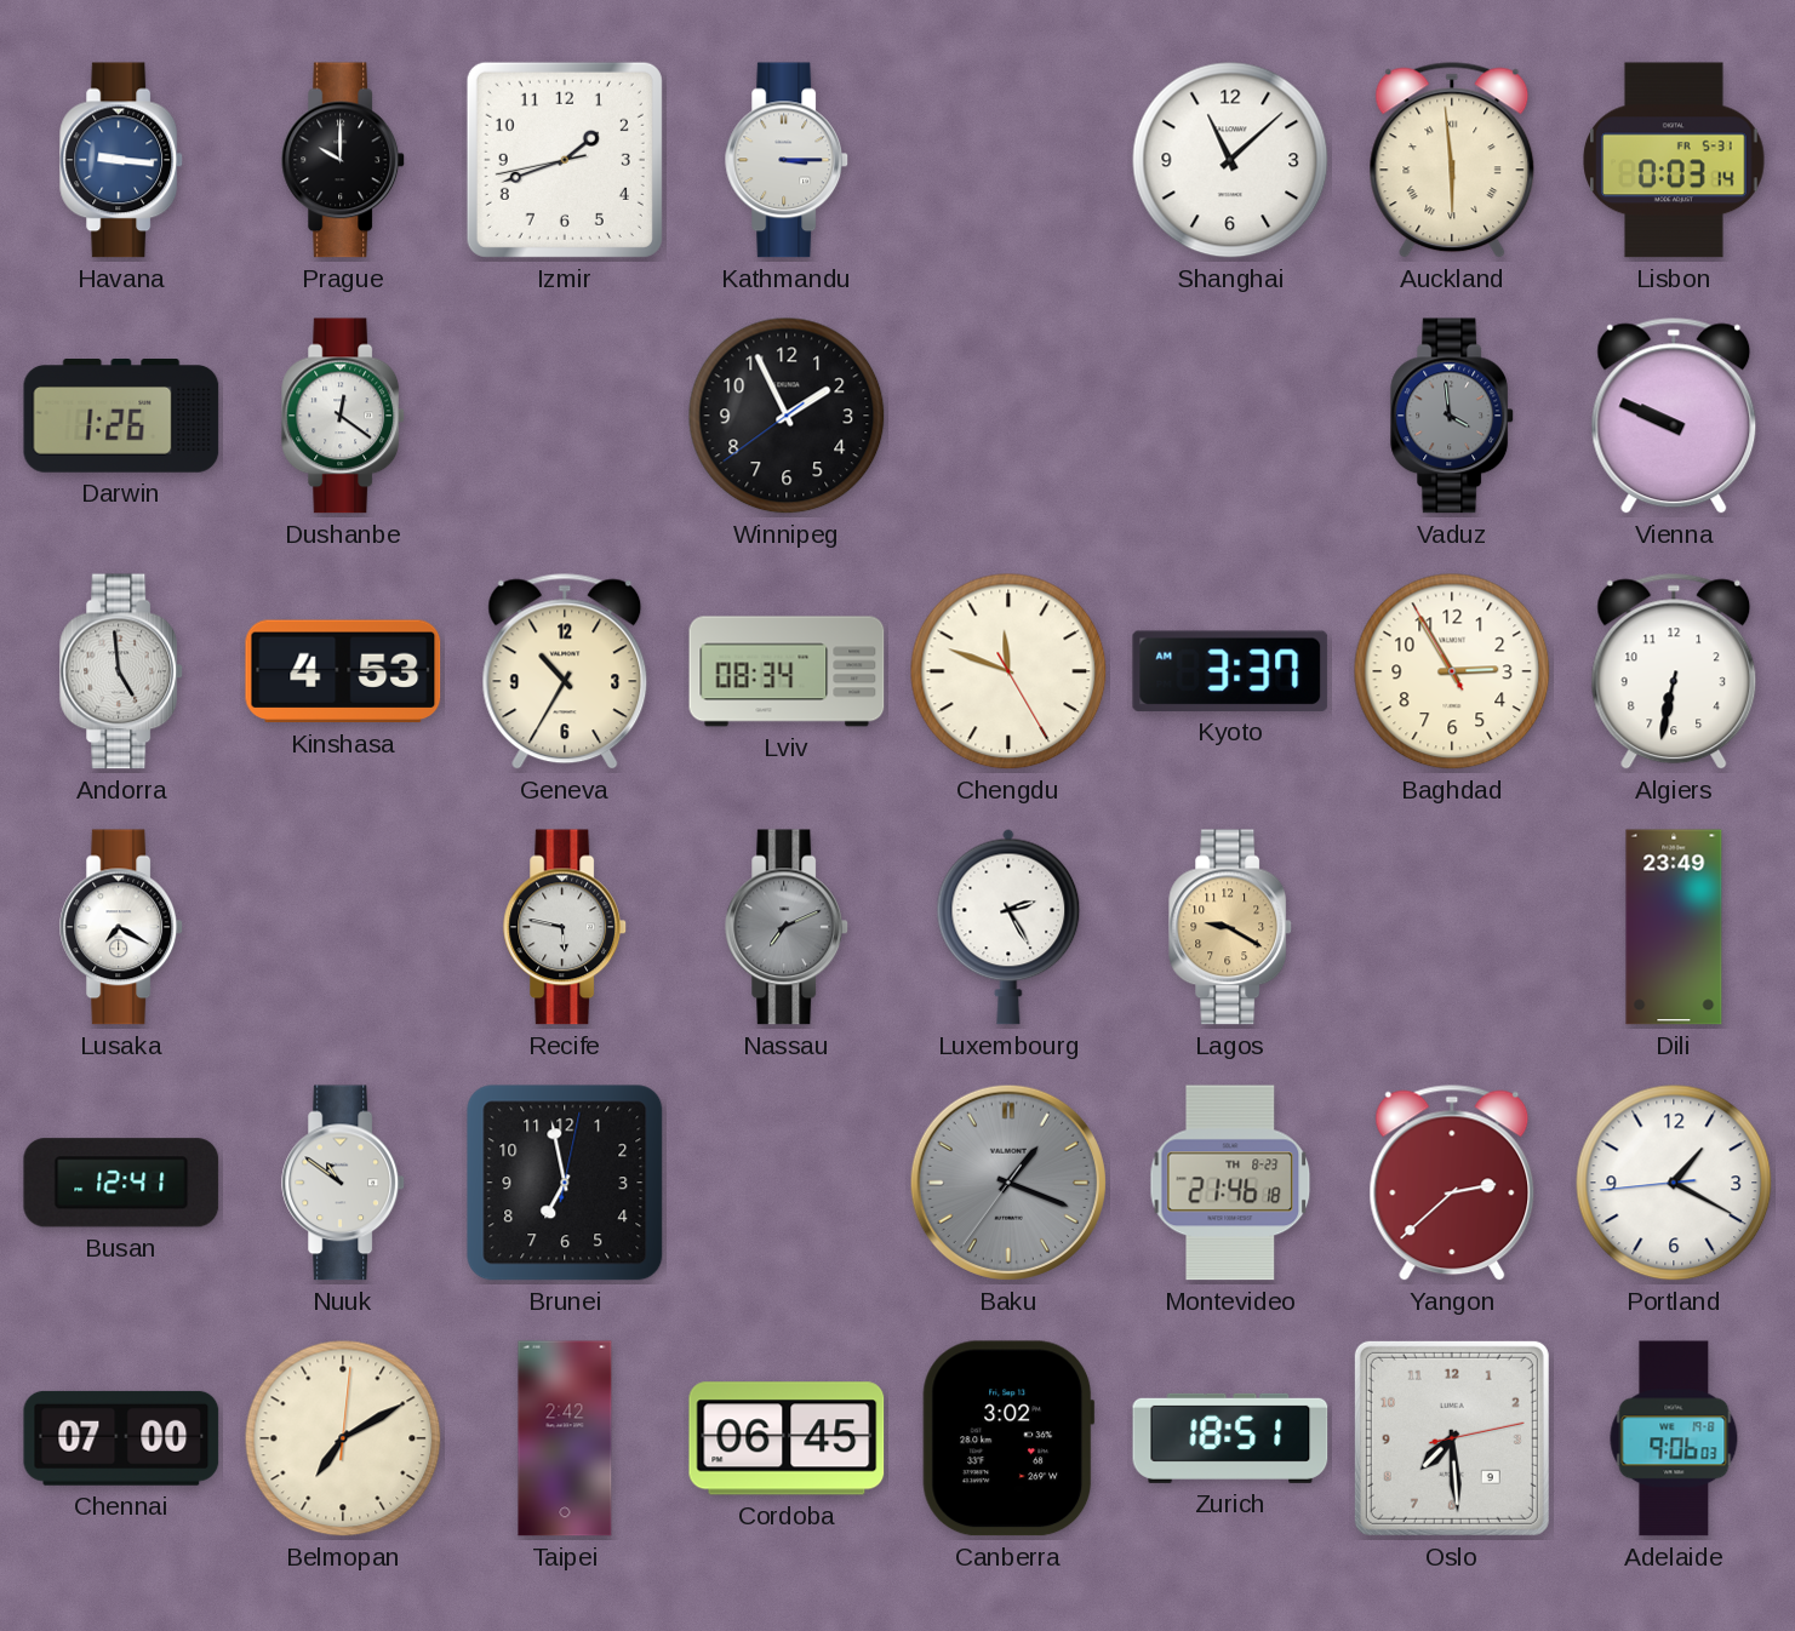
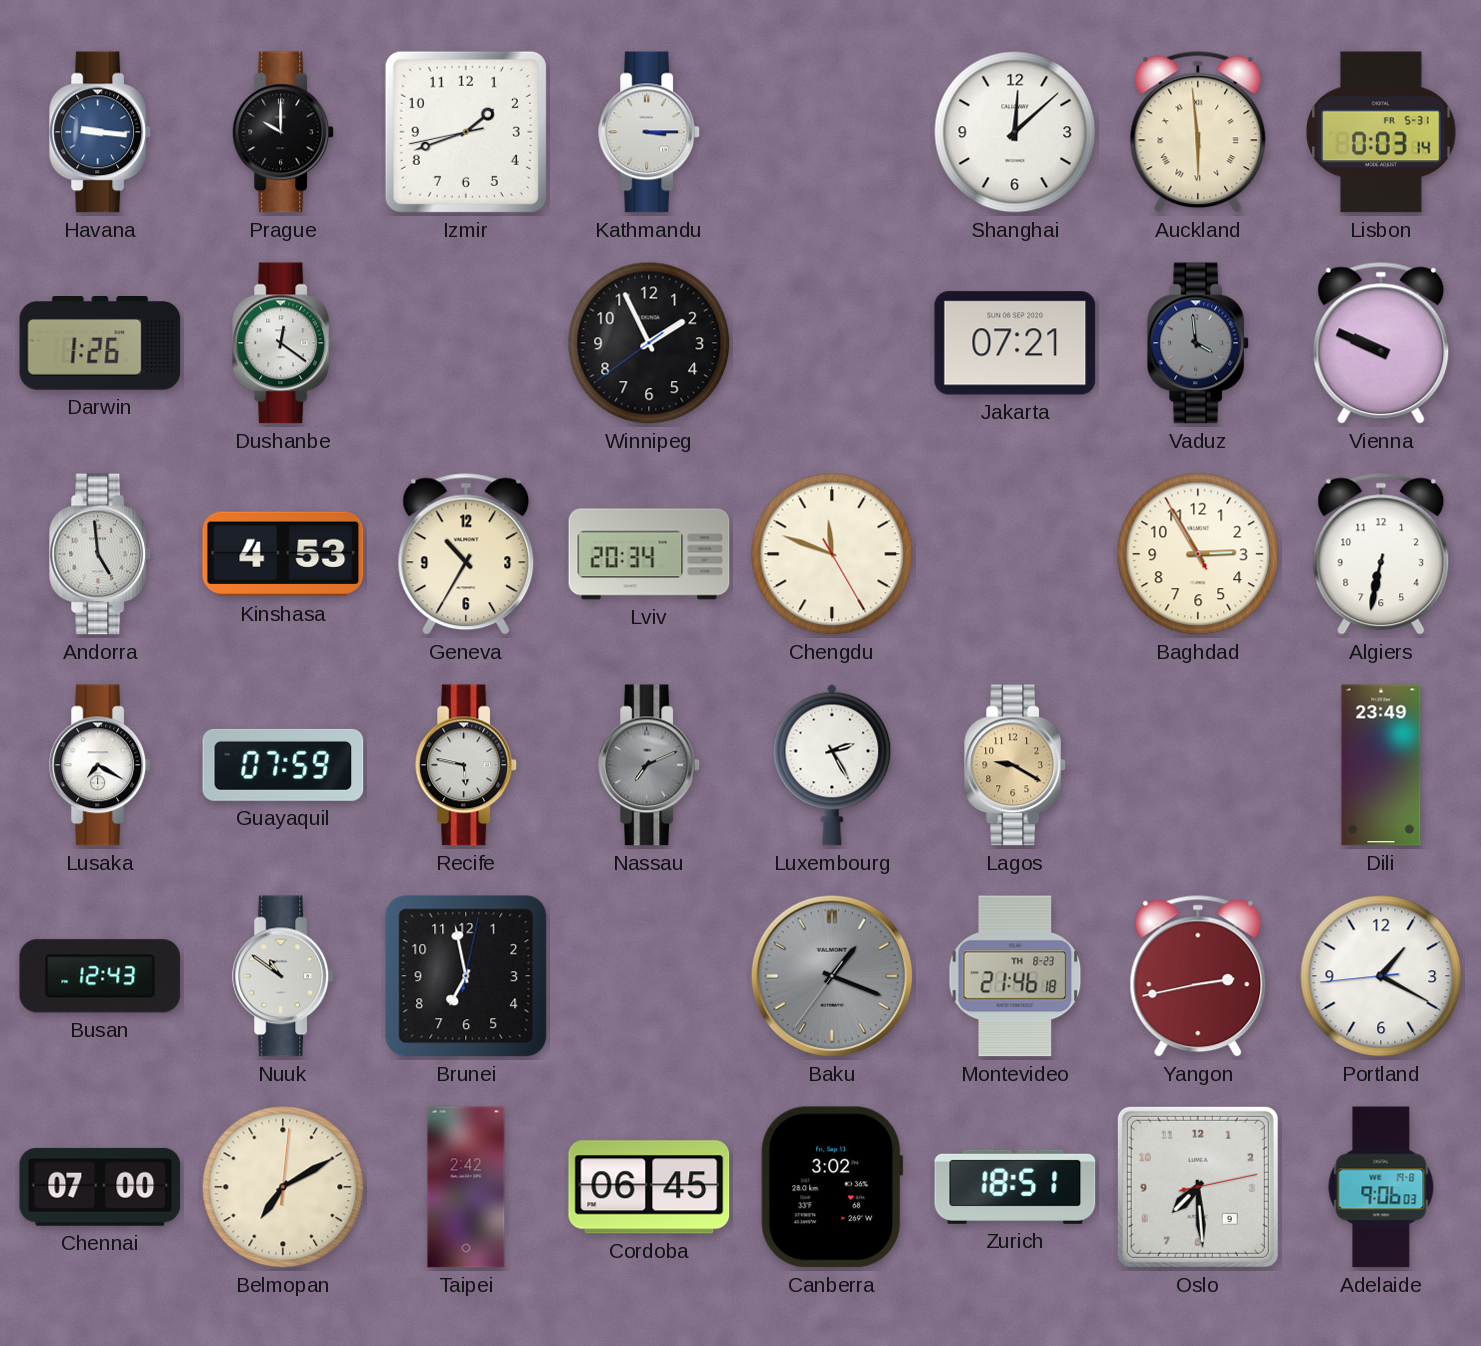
Shanghai: 11:08 -> 12:08
Jakarta: none -> 07:21
Lviv: 08:34 -> 20:34
Kyoto: 3:37 -> none
Guayaquil: none -> 07:59
Busan: 12:41 -> 12:43
Yangon: 2:38 -> 2:43
